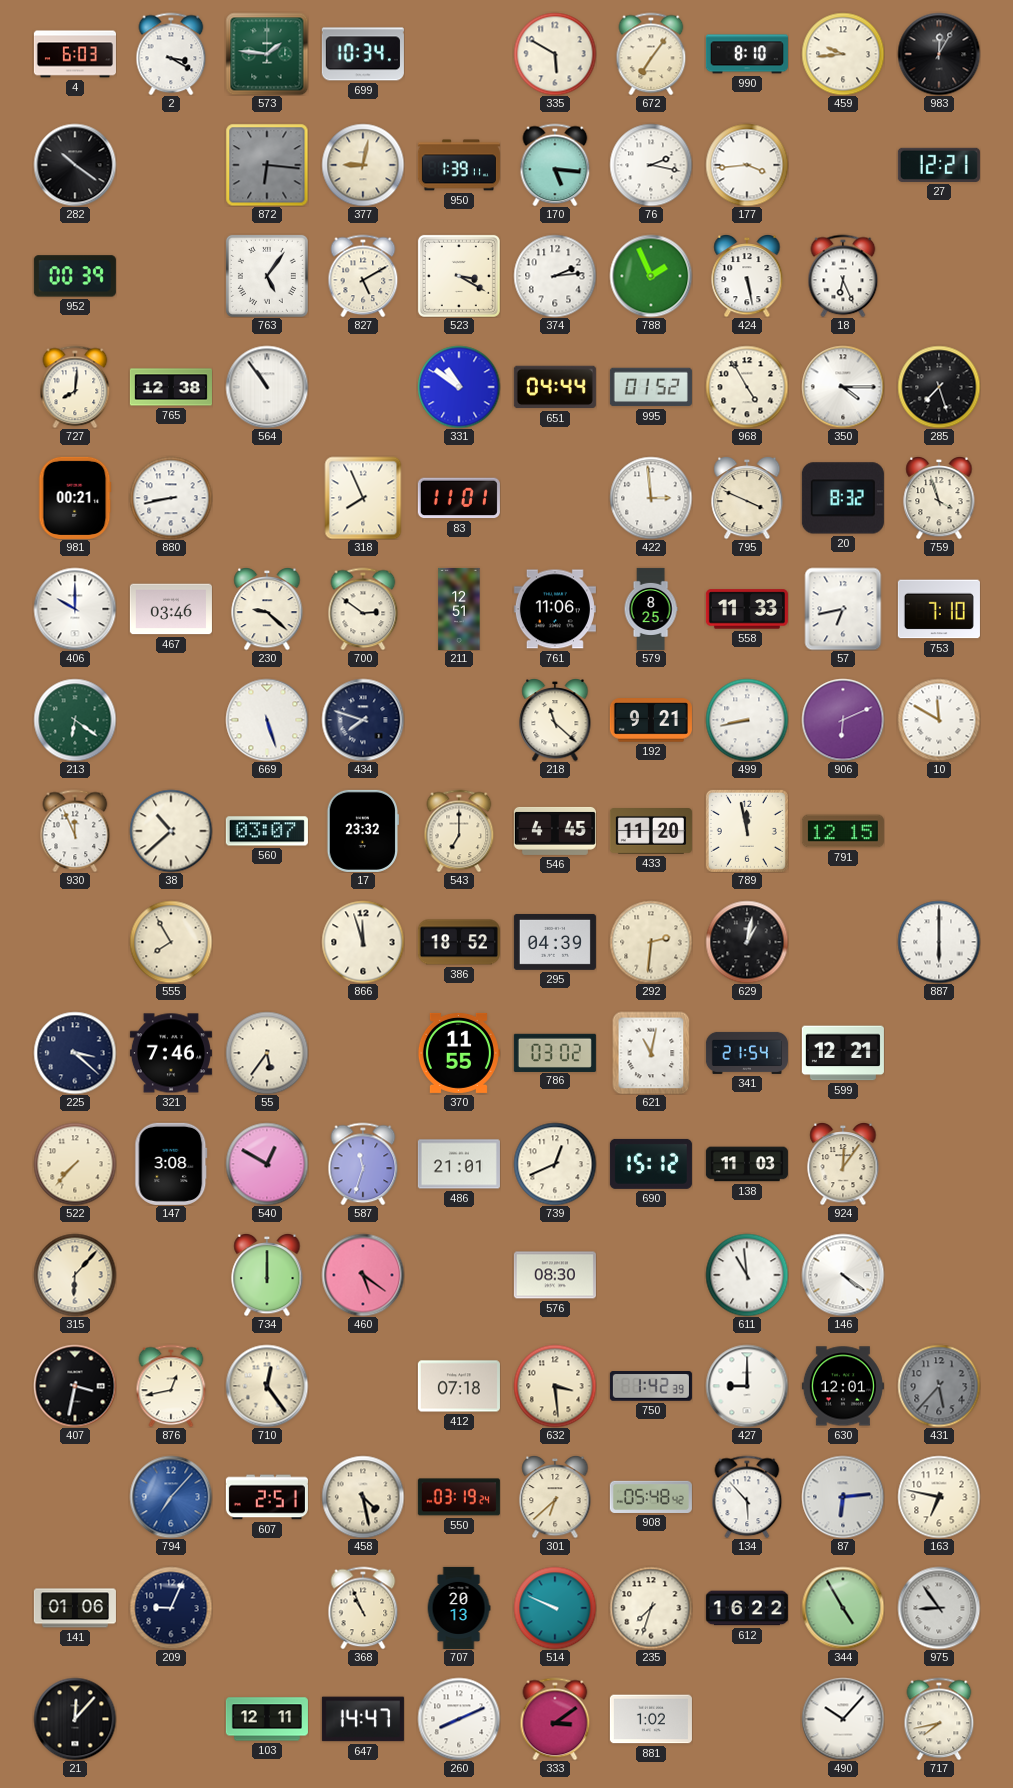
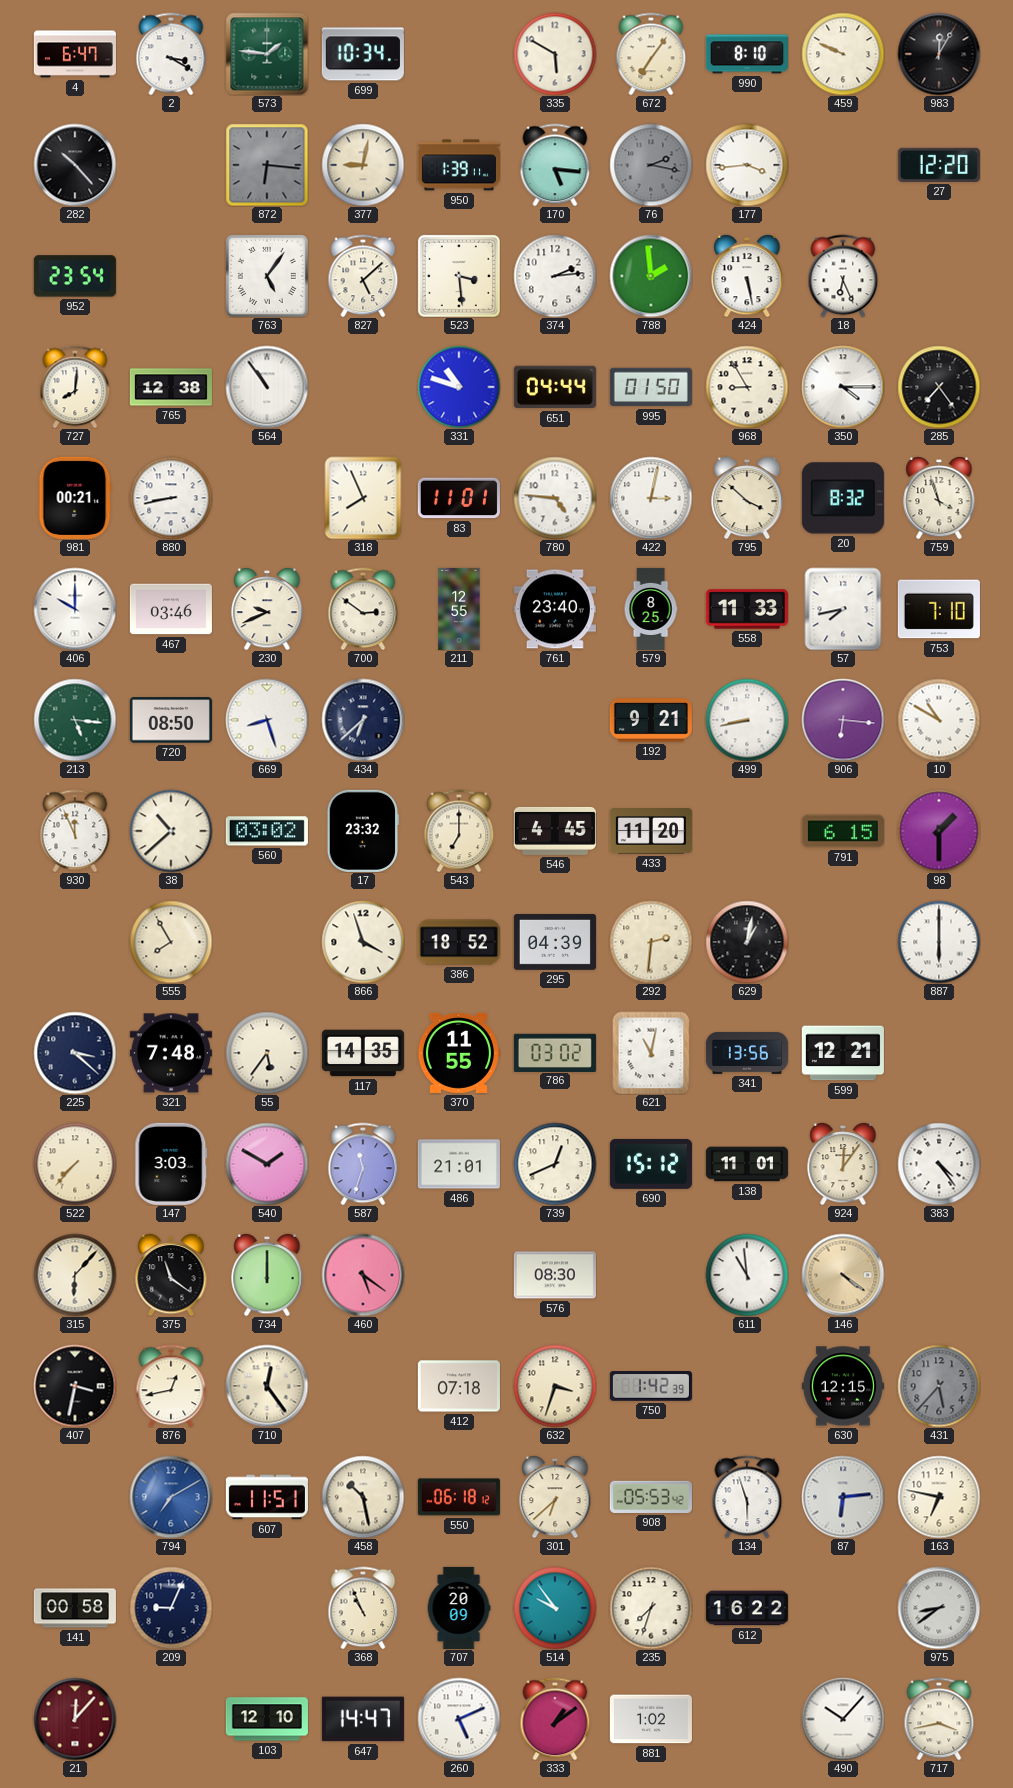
4: 6:03 -> 6:47
459: 9:44 -> 9:49
282: 10:21 -> 10:23
76 dial: white -> grey
27: 12:21 -> 12:20
952: 00:39 -> 23:54
827: 5:10 -> 5:08
523: 3:20 -> 3:29
788: 1:56 -> 1:59
331: 10:51 -> 10:48
995: 01:52 -> 01:50
968: 4:55 -> 8:55
285: 7:27 -> 7:24
780: none -> 4:46
422: 2:59 -> 3:02
795: 3:49 -> 3:52
230: 9:22 -> 9:41
211: 12:51 -> 12:55
761: 11:06 -> 23:40
57: 6:43 -> 7:43
213: 6:21 -> 5:16
720: none -> 08:50
669: 5:27 -> 8:27
434: 7:48 -> 6:38
218: 11:22 -> none
906: 6:11 -> 6:16
10: 11:50 -> 10:50
560: 03:07 -> 03:02
789: 11:58 -> none
791: 12:15 -> 6:15
98: none -> 1:30
866: 11:57 -> 3:57
321: 7:46 -> 7:48
117: none -> 14:35
341: 21:54 -> 13:56
147: 3:08 -> 3:03
540: 12:50 -> 1:50
138: 11:03 -> 11:01
383: none -> 4:24
375: none -> 11:21
146 dial: white -> champagne
632: 3:29 -> 3:33
427: 9:00 -> none
630: 12:01 -> 12:15
794: 7:07 -> 7:10
607: 2:51 -> 11:51
458: 4:28 -> 10:28
550: 03:19 -> 06:18
908: 05:48 -> 05:53
134: 5:53 -> 5:57
141: 01:06 -> 00:58
707: 20:13 -> 20:09
514: 9:49 -> 9:54
344: 4:55 -> none
975: 8:54 -> 8:39
21 dial: black -> burgundy
103: 12:11 -> 12:10
260: 8:11 -> 5:11
333: 3:09 -> 1:09
717: 7:43 -> 3:43
